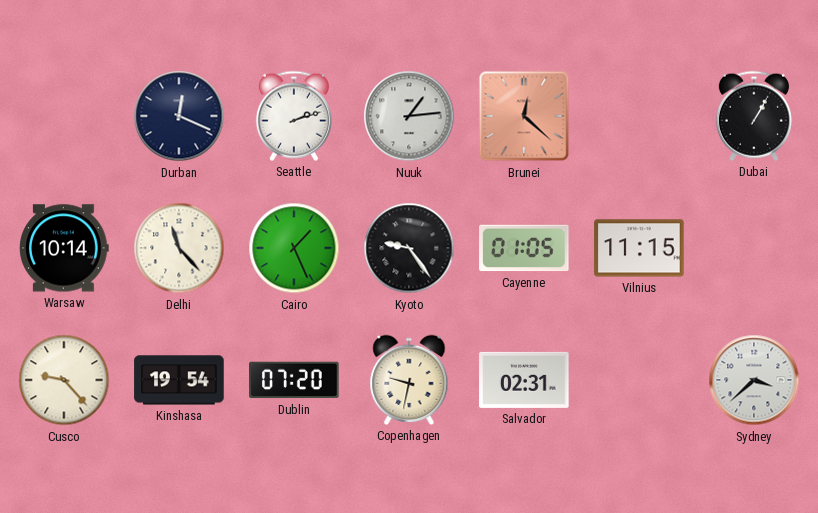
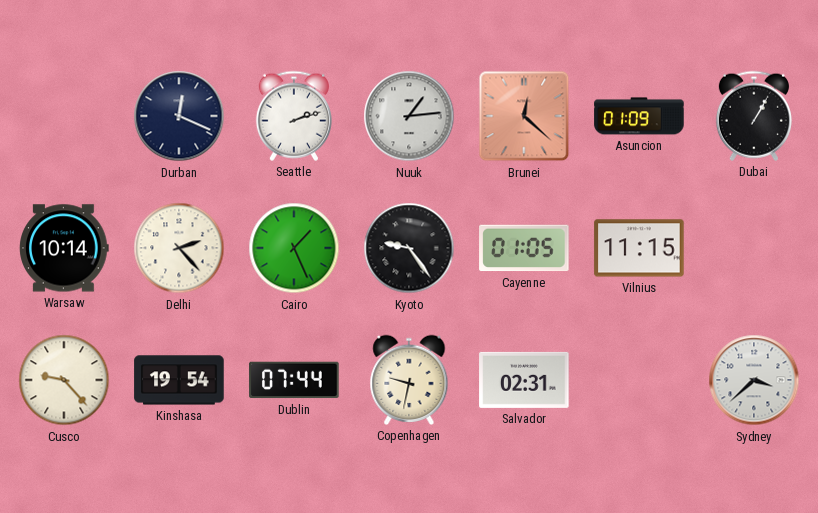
Asuncion: none -> 01:09
Delhi: 11:23 -> 2:23
Dublin: 07:20 -> 07:44
